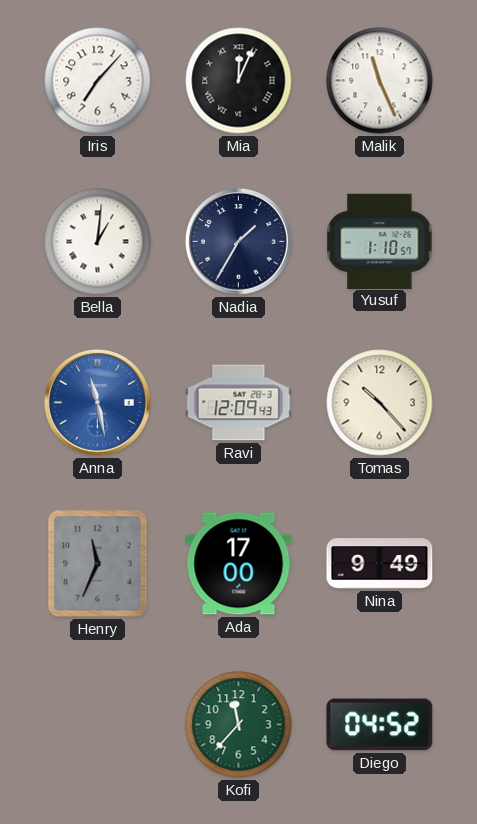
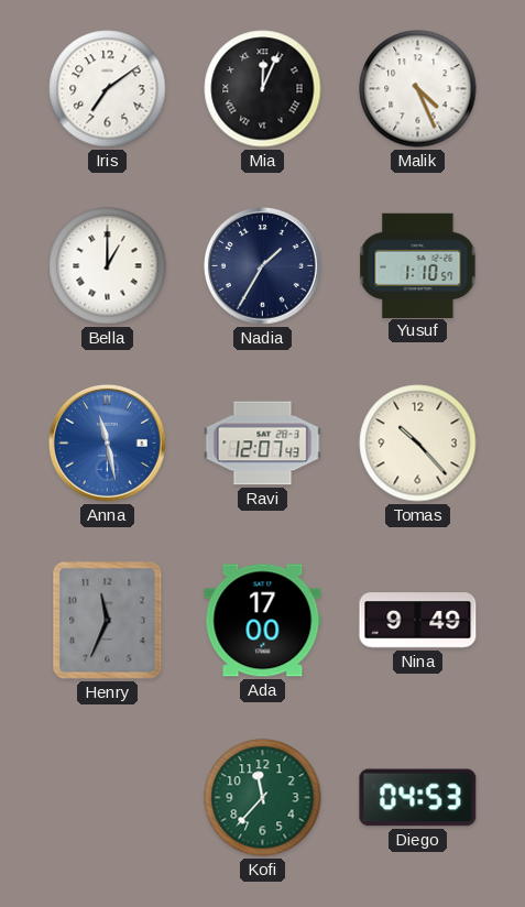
Iris: 7:07 -> 7:09
Malik: 11:26 -> 4:26
Bella: 1:01 -> 1:00
Ravi: 12:09 -> 12:07
Diego: 04:52 -> 04:53
